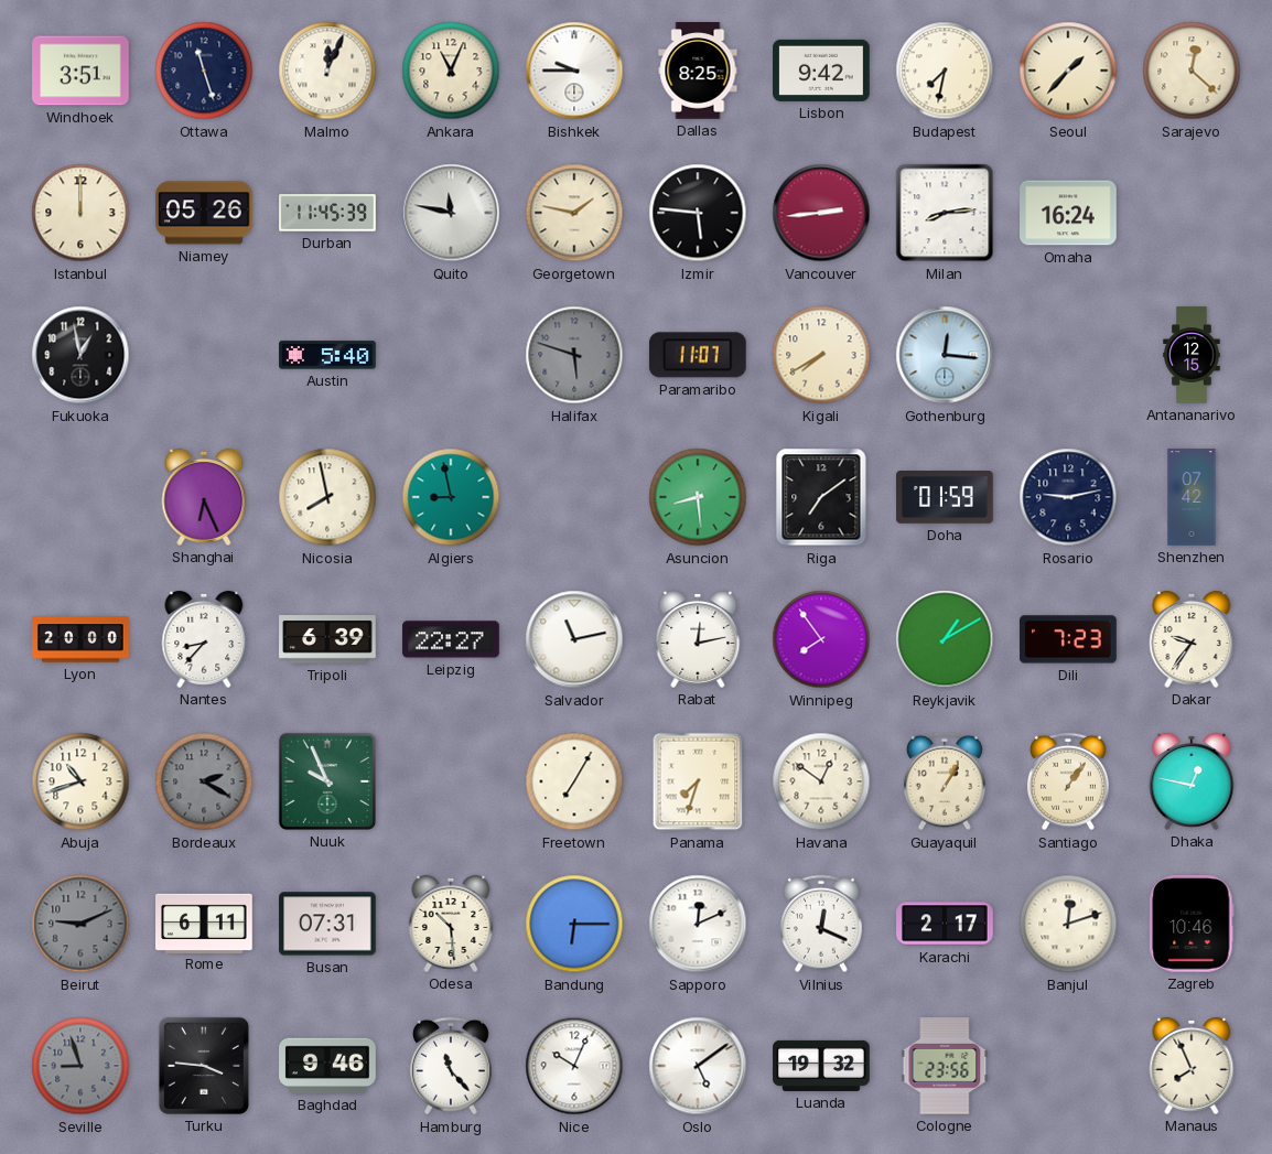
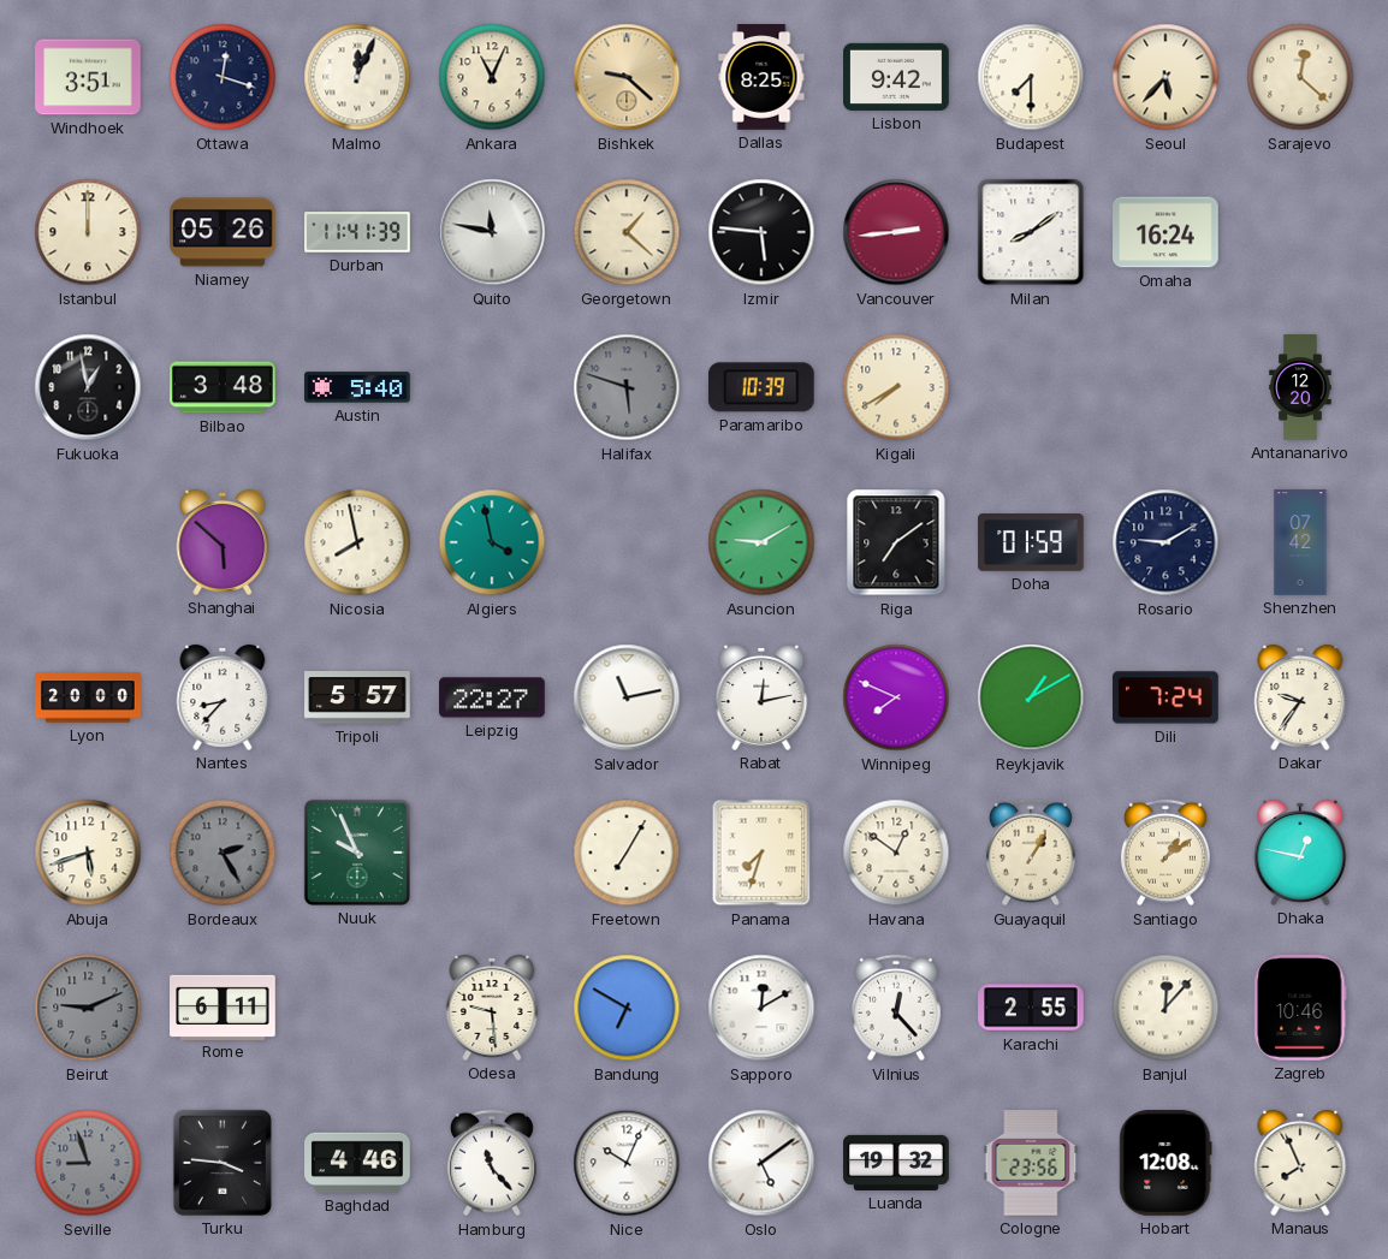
Ottawa: 11:27 -> 12:18
Bishkek: 9:45 -> 9:22
Bishkek dial: white -> champagne
Budapest: 7:32 -> 7:30
Seoul: 1:37 -> 5:37
Durban: 11:45 -> 11:41
Georgetown: 1:47 -> 1:22
Milan: 8:14 -> 8:09
Bilbao: none -> 3:48
Paramaribo: 11:07 -> 10:39
Gothenburg: 12:16 -> none
Antananarivo: 12:15 -> 12:20
Shanghai: 6:26 -> 5:52
Algiers: 8:58 -> 3:58
Asuncion: 8:29 -> 9:10
Rosario: 9:13 -> 9:10
Tripoli: 6:39 -> 5:57
Winnipeg: 7:54 -> 7:49
Dili: 7:23 -> 7:24
Abuja: 10:42 -> 5:42
Bordeaux: 2:20 -> 2:25
Santiago: 1:06 -> 1:09
Busan: 07:31 -> none
Odesa: 10:29 -> 9:29
Bandung: 6:15 -> 6:50
Sapporo: 12:11 -> 12:10
Vilnius: 12:19 -> 12:23
Karachi: 2:17 -> 2:55
Banjul: 12:12 -> 12:07
Baghdad: 9:46 -> 4:46
Hobart: none -> 12:08
